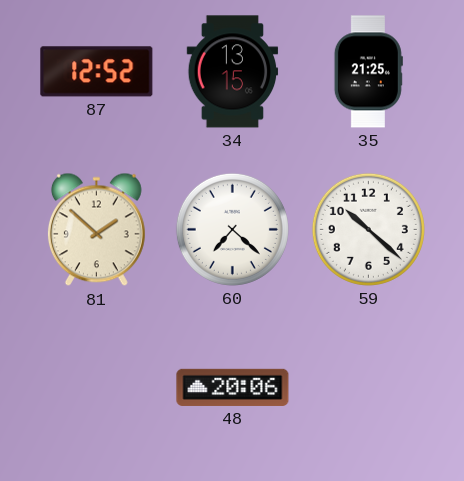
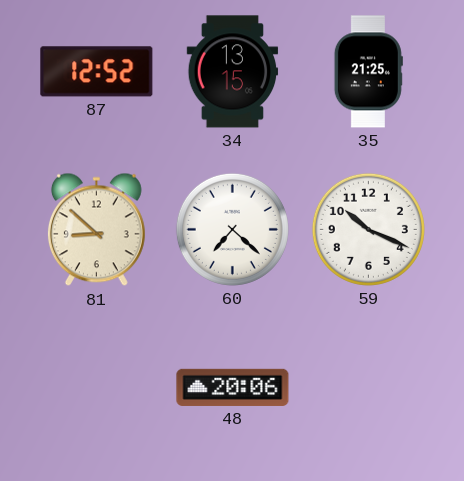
81: 1:52 -> 8:52
59: 10:22 -> 10:19
